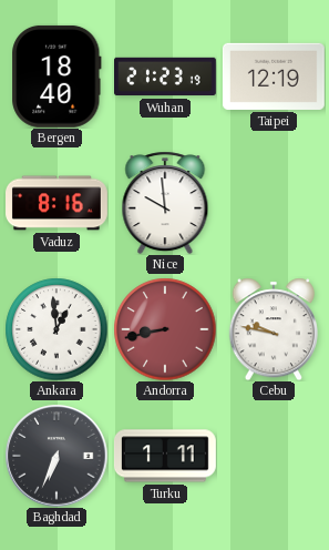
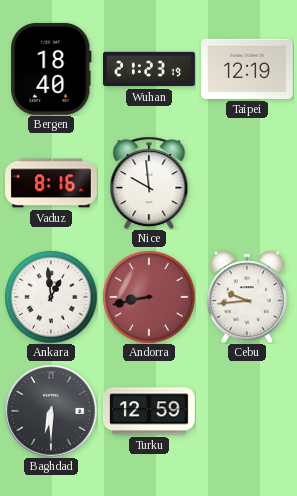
Cebu: 9:47 -> 9:44
Baghdad: 6:34 -> 6:30
Turku: 1:11 -> 12:59
